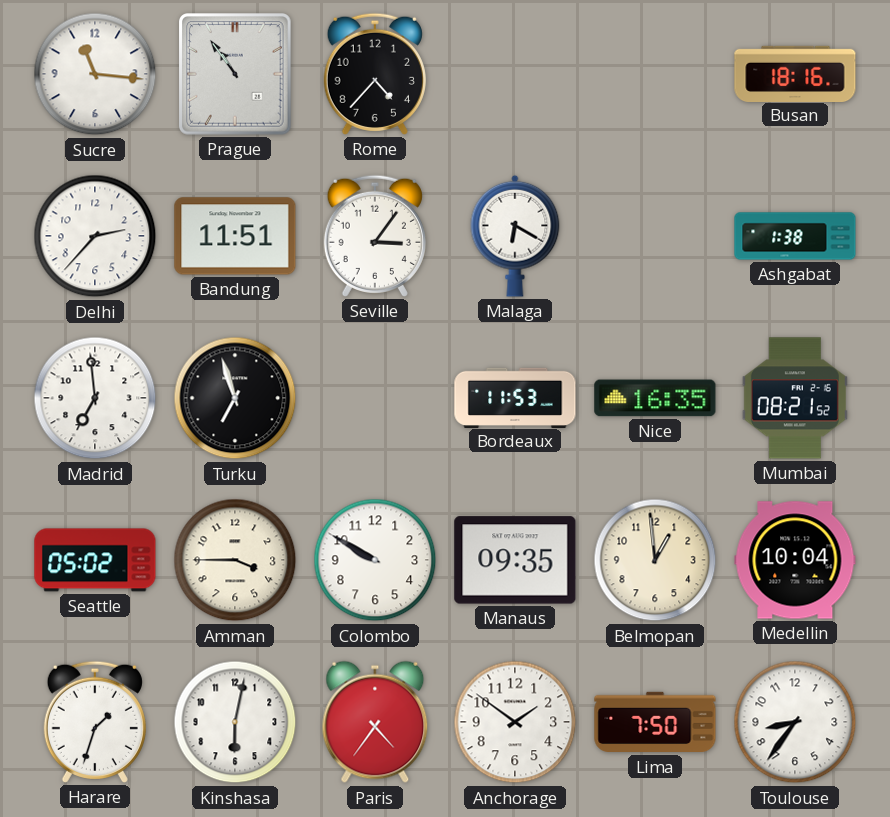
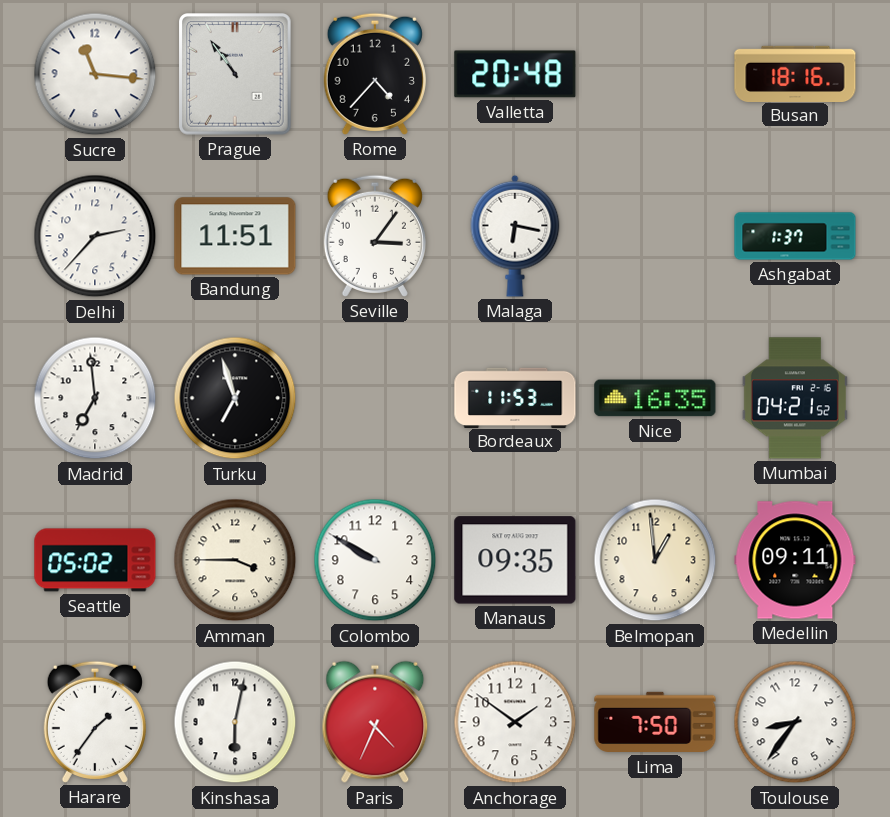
Valletta: none -> 20:48
Malaga: 6:20 -> 6:17
Ashgabat: 1:38 -> 1:37
Mumbai: 08:21 -> 04:21
Medellin: 10:04 -> 09:11
Harare: 1:33 -> 1:36
Paris: 4:36 -> 4:34
